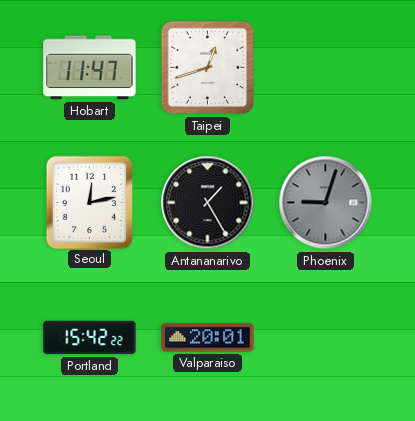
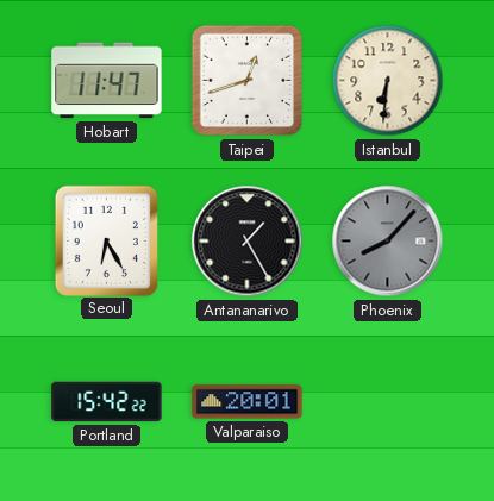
Istanbul: none -> 6:31
Seoul: 12:13 -> 6:25
Phoenix: 9:03 -> 8:07
